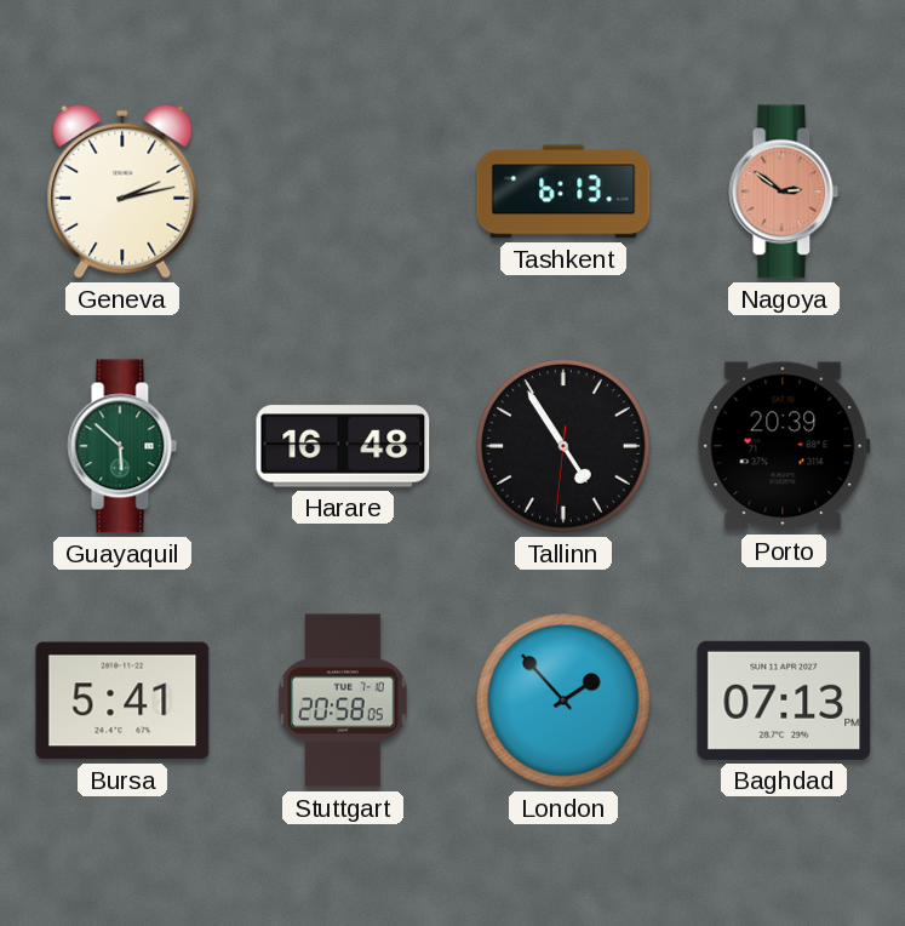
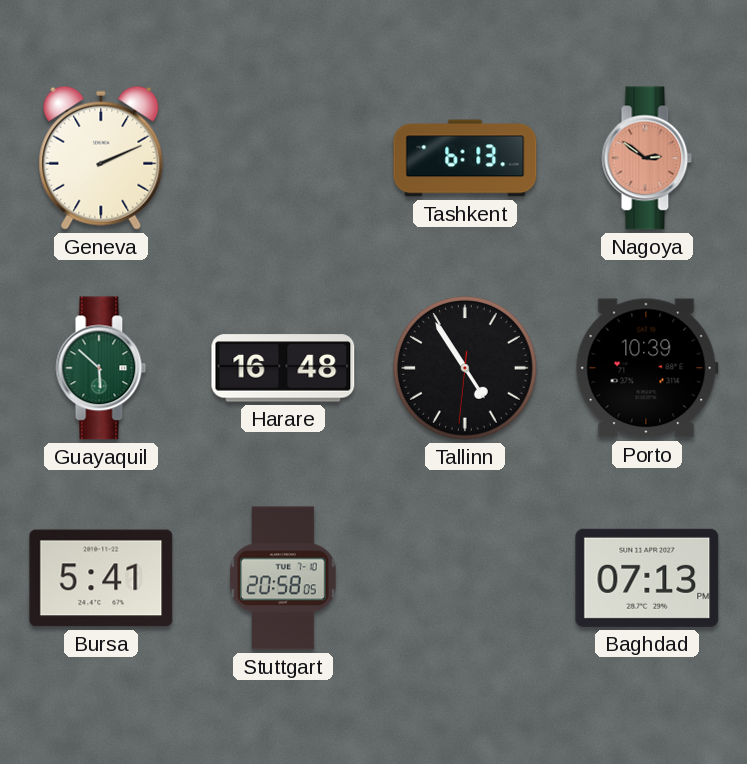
Geneva: 2:13 -> 2:11
Porto: 20:39 -> 10:39
London: 1:53 -> none
